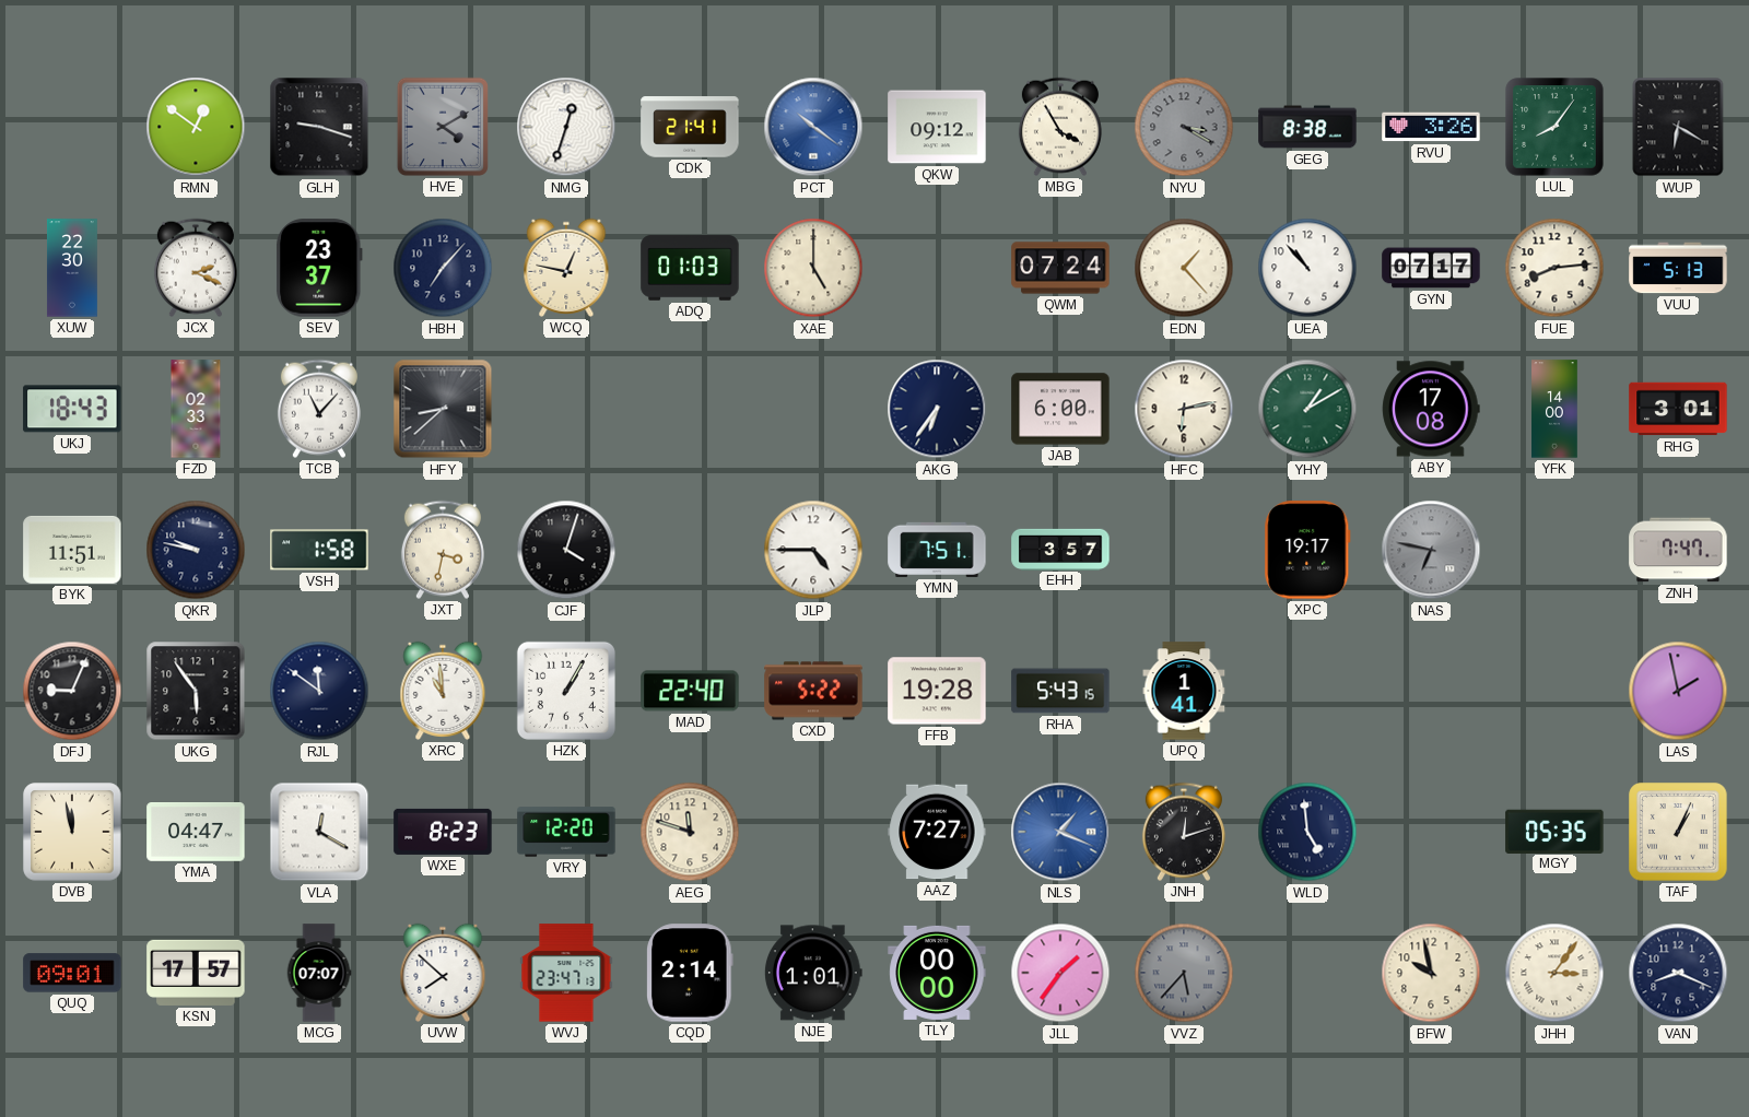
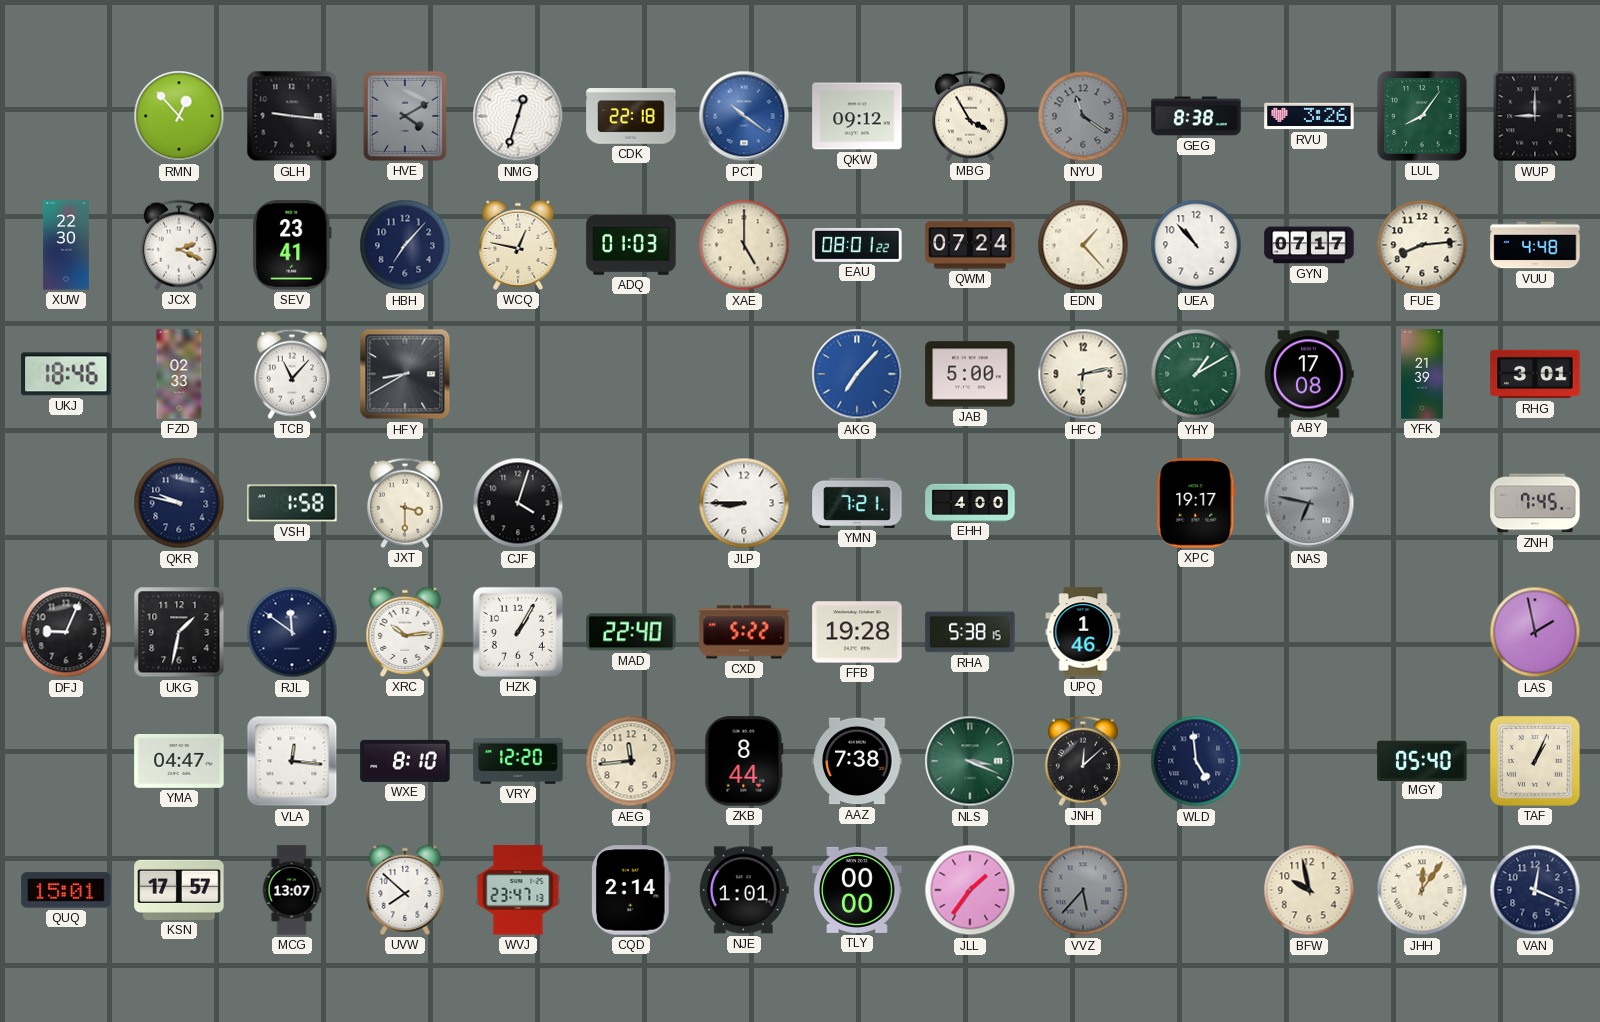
RMN: 12:51 -> 12:53
GLH: 9:18 -> 9:16
CDK: 21:41 -> 22:18
NYU: 3:20 -> 11:21
WUP: 6:20 -> 9:00
SEV: 23:37 -> 23:41
EAU: none -> 08:01
VUU: 5:13 -> 4:48
UKJ: 18:43 -> 18:46
HFY: 8:38 -> 8:40
AKG: 6:36 -> 7:07
AKG dial: navy -> blue
JAB: 6:00 -> 5:00
YFK: 14:00 -> 21:39
BYK: 11:51 -> none
JXT: 3:32 -> 3:30
JLP: 4:45 -> 8:45
YMN: 7:51 -> 7:21
EHH: 3:57 -> 4:00
ZNH: 7:47 -> 7:45
UKG: 5:54 -> 1:32
XRC: 10:59 -> 10:14
RHA: 5:43 -> 5:38
UPQ: 1:41 -> 1:46
DVB: 11:58 -> none
VLA: 12:20 -> 12:16
WXE: 8:23 -> 8:10
AEG: 11:48 -> 11:44
ZKB: none -> 8:44
AAZ: 7:27 -> 7:38
NLS: 1:19 -> 3:19
NLS dial: blue -> green
JNH: 12:12 -> 12:08
MGY: 05:35 -> 05:40
QUQ: 09:01 -> 15:01
MCG: 07:07 -> 13:07
JHH: 3:06 -> 12:06
VAN: 8:19 -> 12:19
